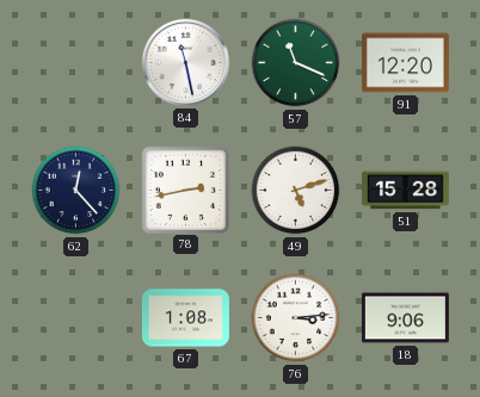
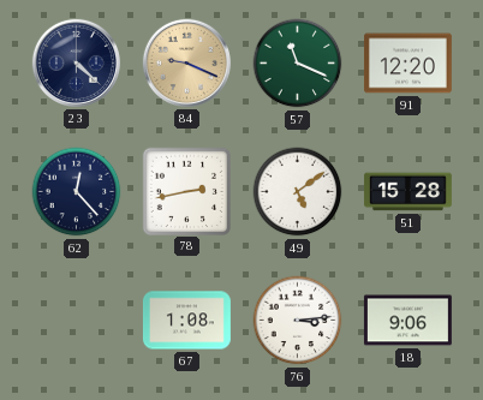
23: none -> 4:22
84: 11:28 -> 9:19
84 dial: white -> champagne
49: 5:12 -> 5:09
